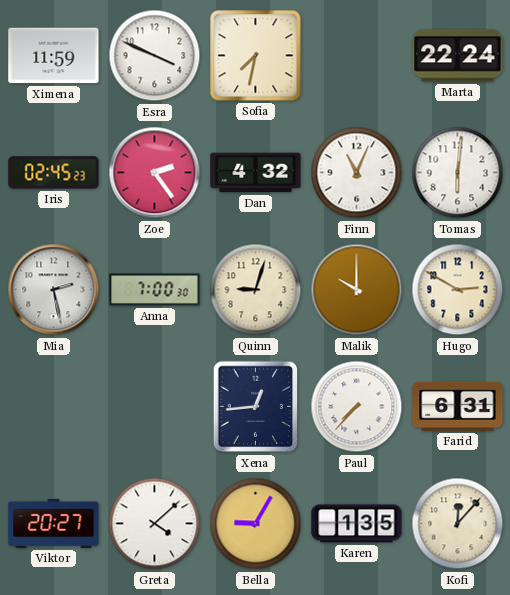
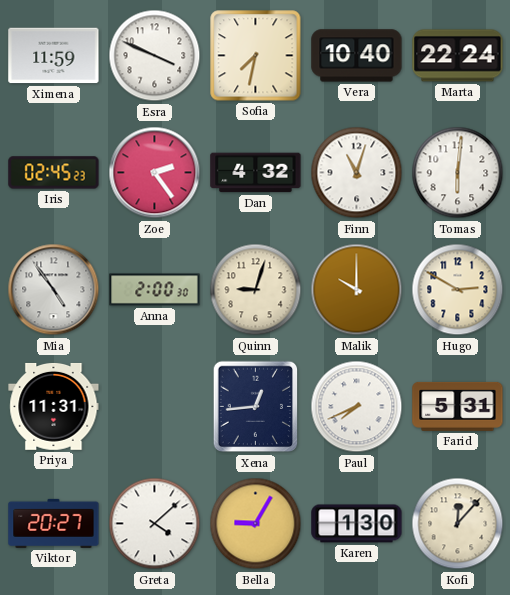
Vera: none -> 10:40
Finn: 11:04 -> 11:03
Mia: 2:28 -> 4:54
Anna: 7:00 -> 2:00
Priya: none -> 11:31
Paul: 7:37 -> 7:41
Farid: 6:31 -> 5:31
Karen: 1:35 -> 1:30
